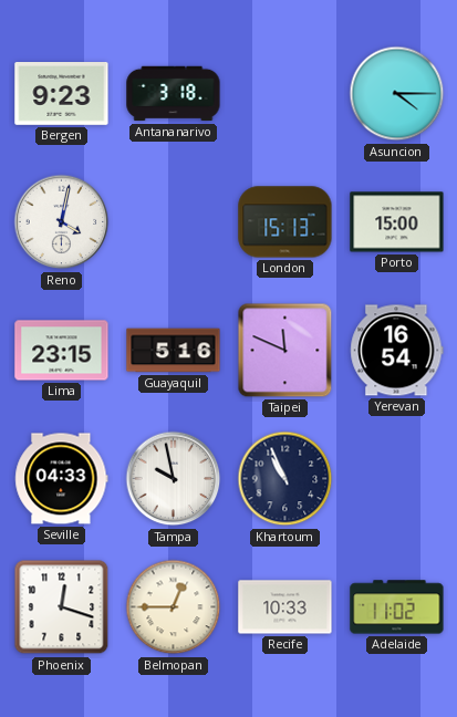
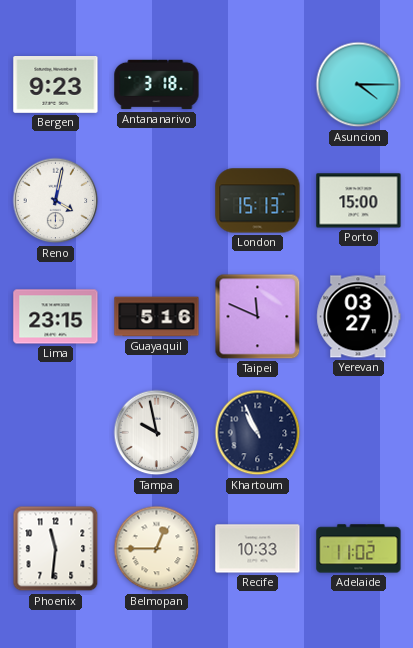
Yerevan: 16:54 -> 03:27
Seville: 04:33 -> none
Phoenix: 12:18 -> 11:31
